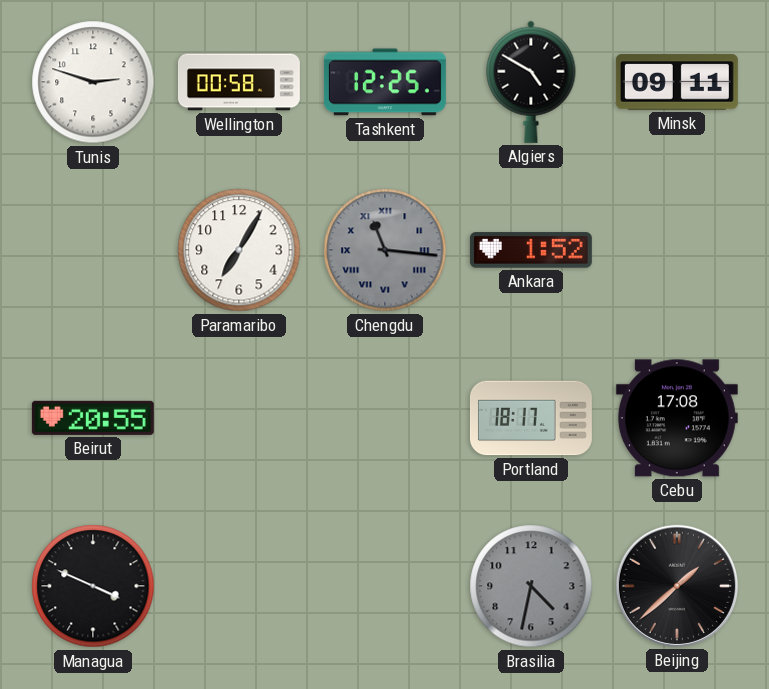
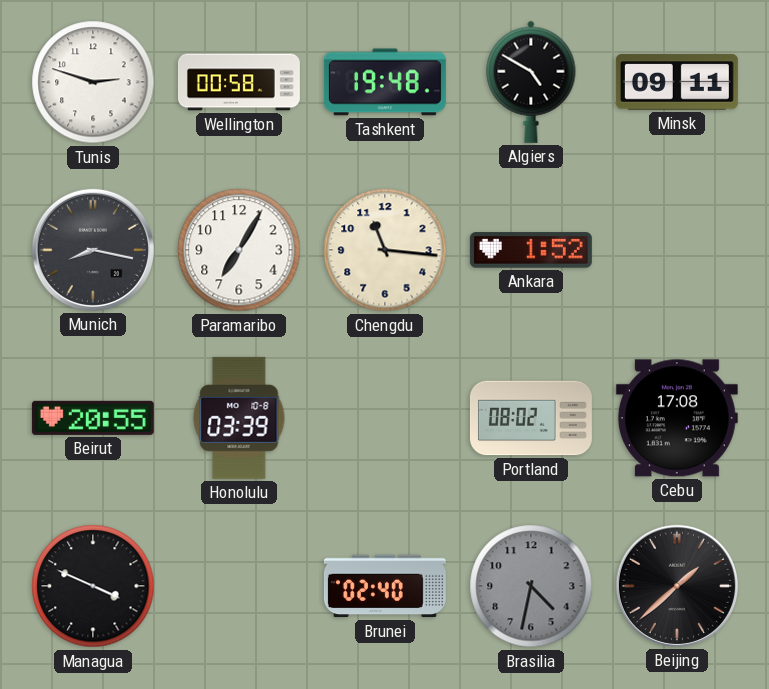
Tashkent: 12:25 -> 19:48
Munich: none -> 8:17
Chengdu dial: grey -> cream
Chengdu numerals: Roman -> Arabic
Honolulu: none -> 03:39
Portland: 18:17 -> 08:02
Brunei: none -> 02:40
